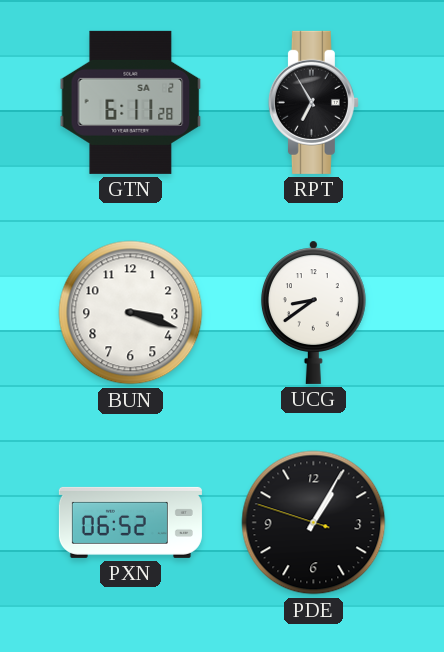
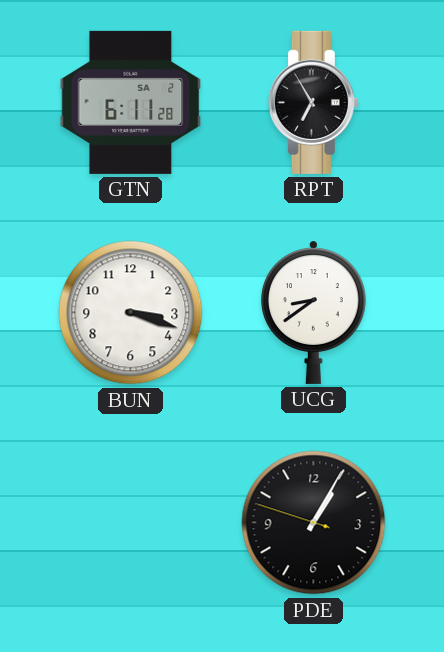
PXN: 06:52 -> none
